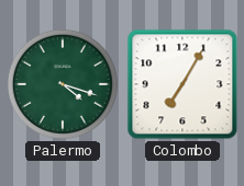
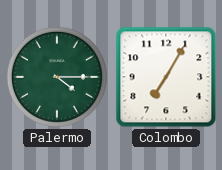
Palermo: 4:18 -> 4:15
